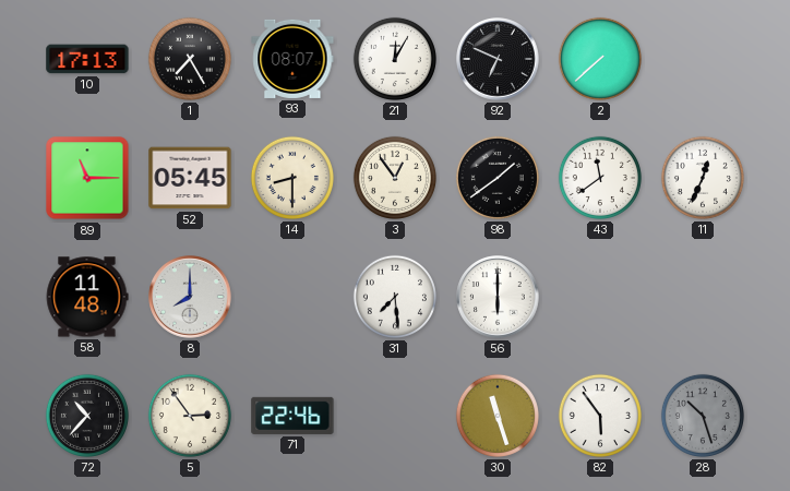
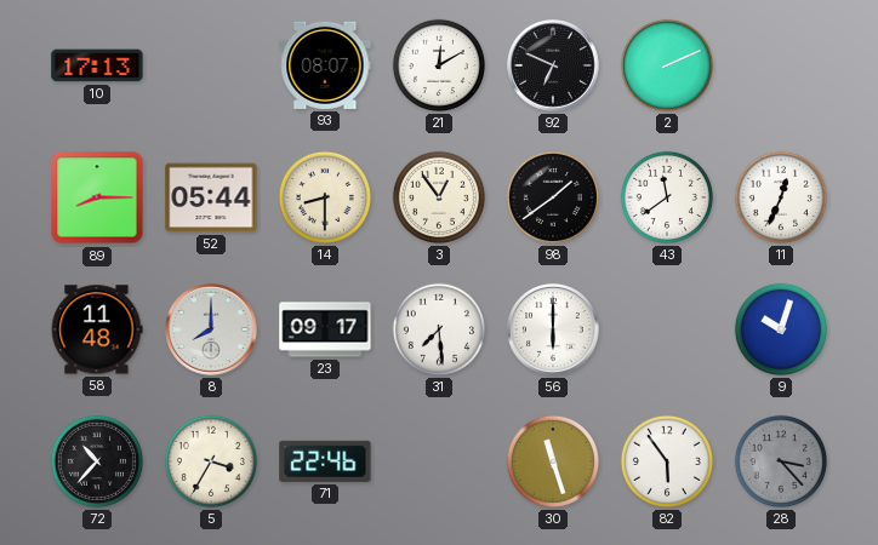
1: 7:25 -> none
21: 12:05 -> 12:10
2: 7:38 -> 2:11
89: 11:15 -> 8:15
52: 05:45 -> 05:44
23: none -> 09:17
9: none -> 10:03
5: 2:54 -> 3:35
28: 10:27 -> 3:23
